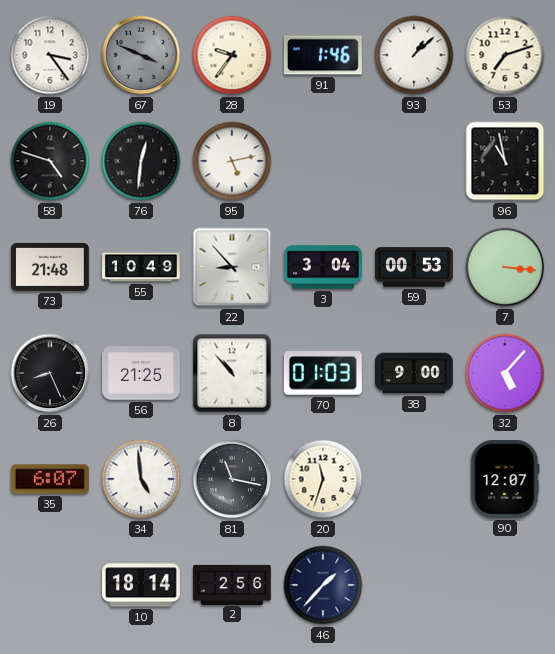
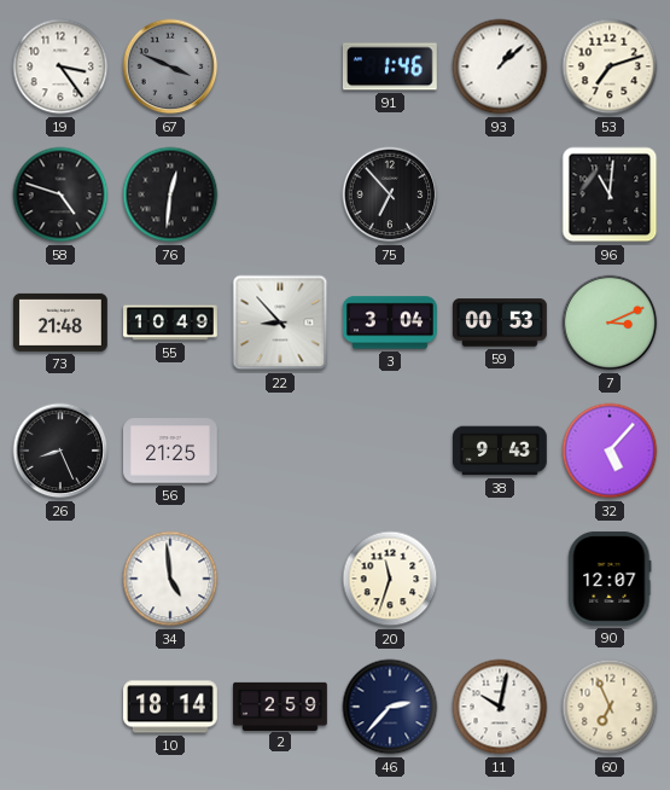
28: 9:36 -> none
95: 5:13 -> none
75: none -> 6:53
96: 10:58 -> 11:01
7: 3:16 -> 3:11
8: 10:53 -> none
70: 01:03 -> none
38: 9:00 -> 9:43
35: 6:07 -> none
81: 11:17 -> none
2: 2:56 -> 2:59
46: 1:37 -> 2:37
11: none -> 10:02
60: none -> 6:56
